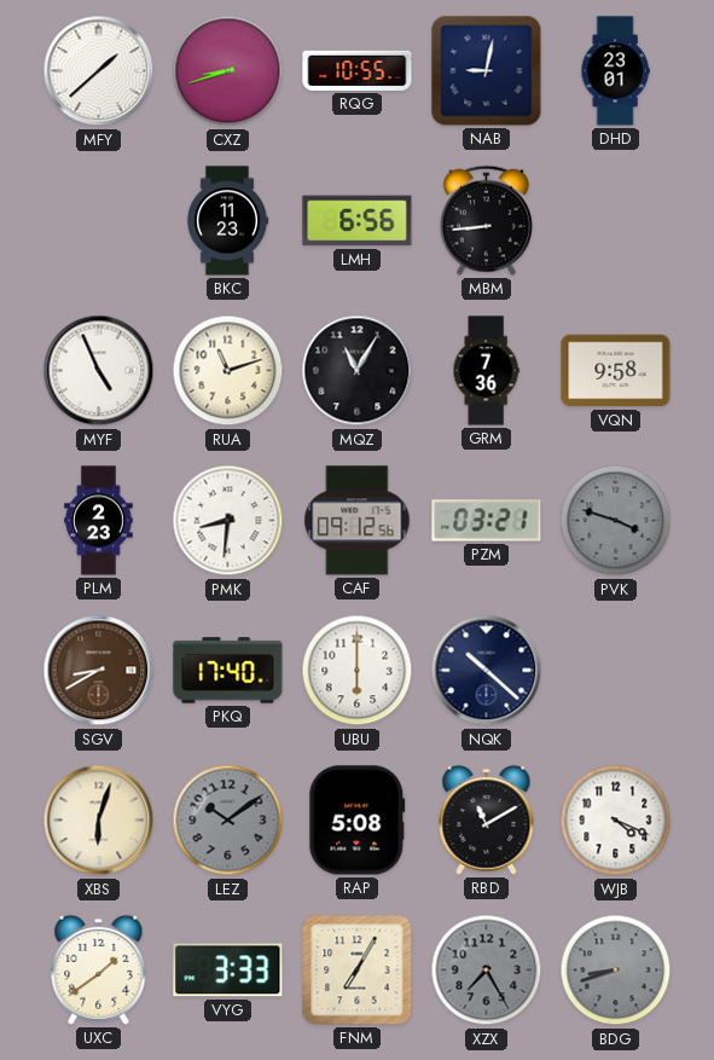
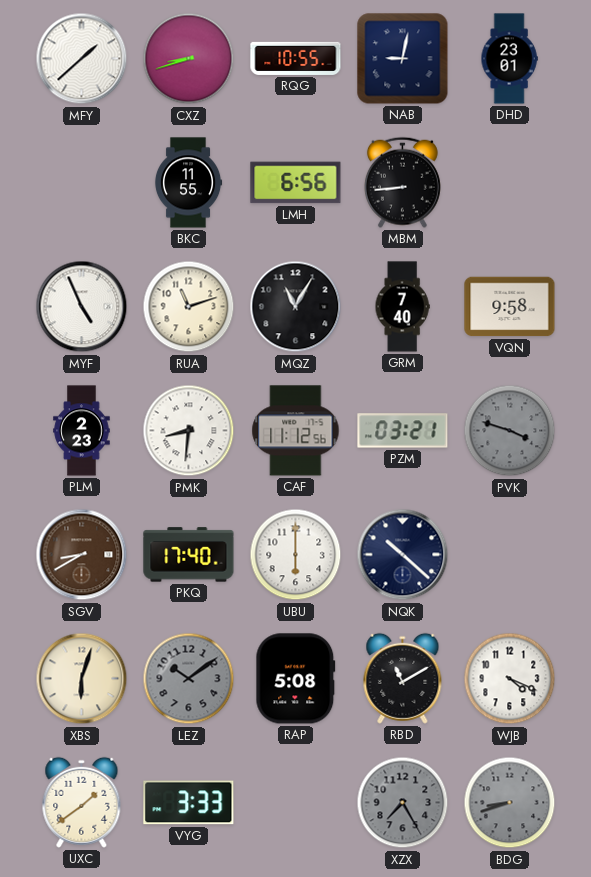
BKC: 11:23 -> 11:55
GRM: 7:36 -> 7:40
CAF: 09:12 -> 11:12
FNM: 7:05 -> none
